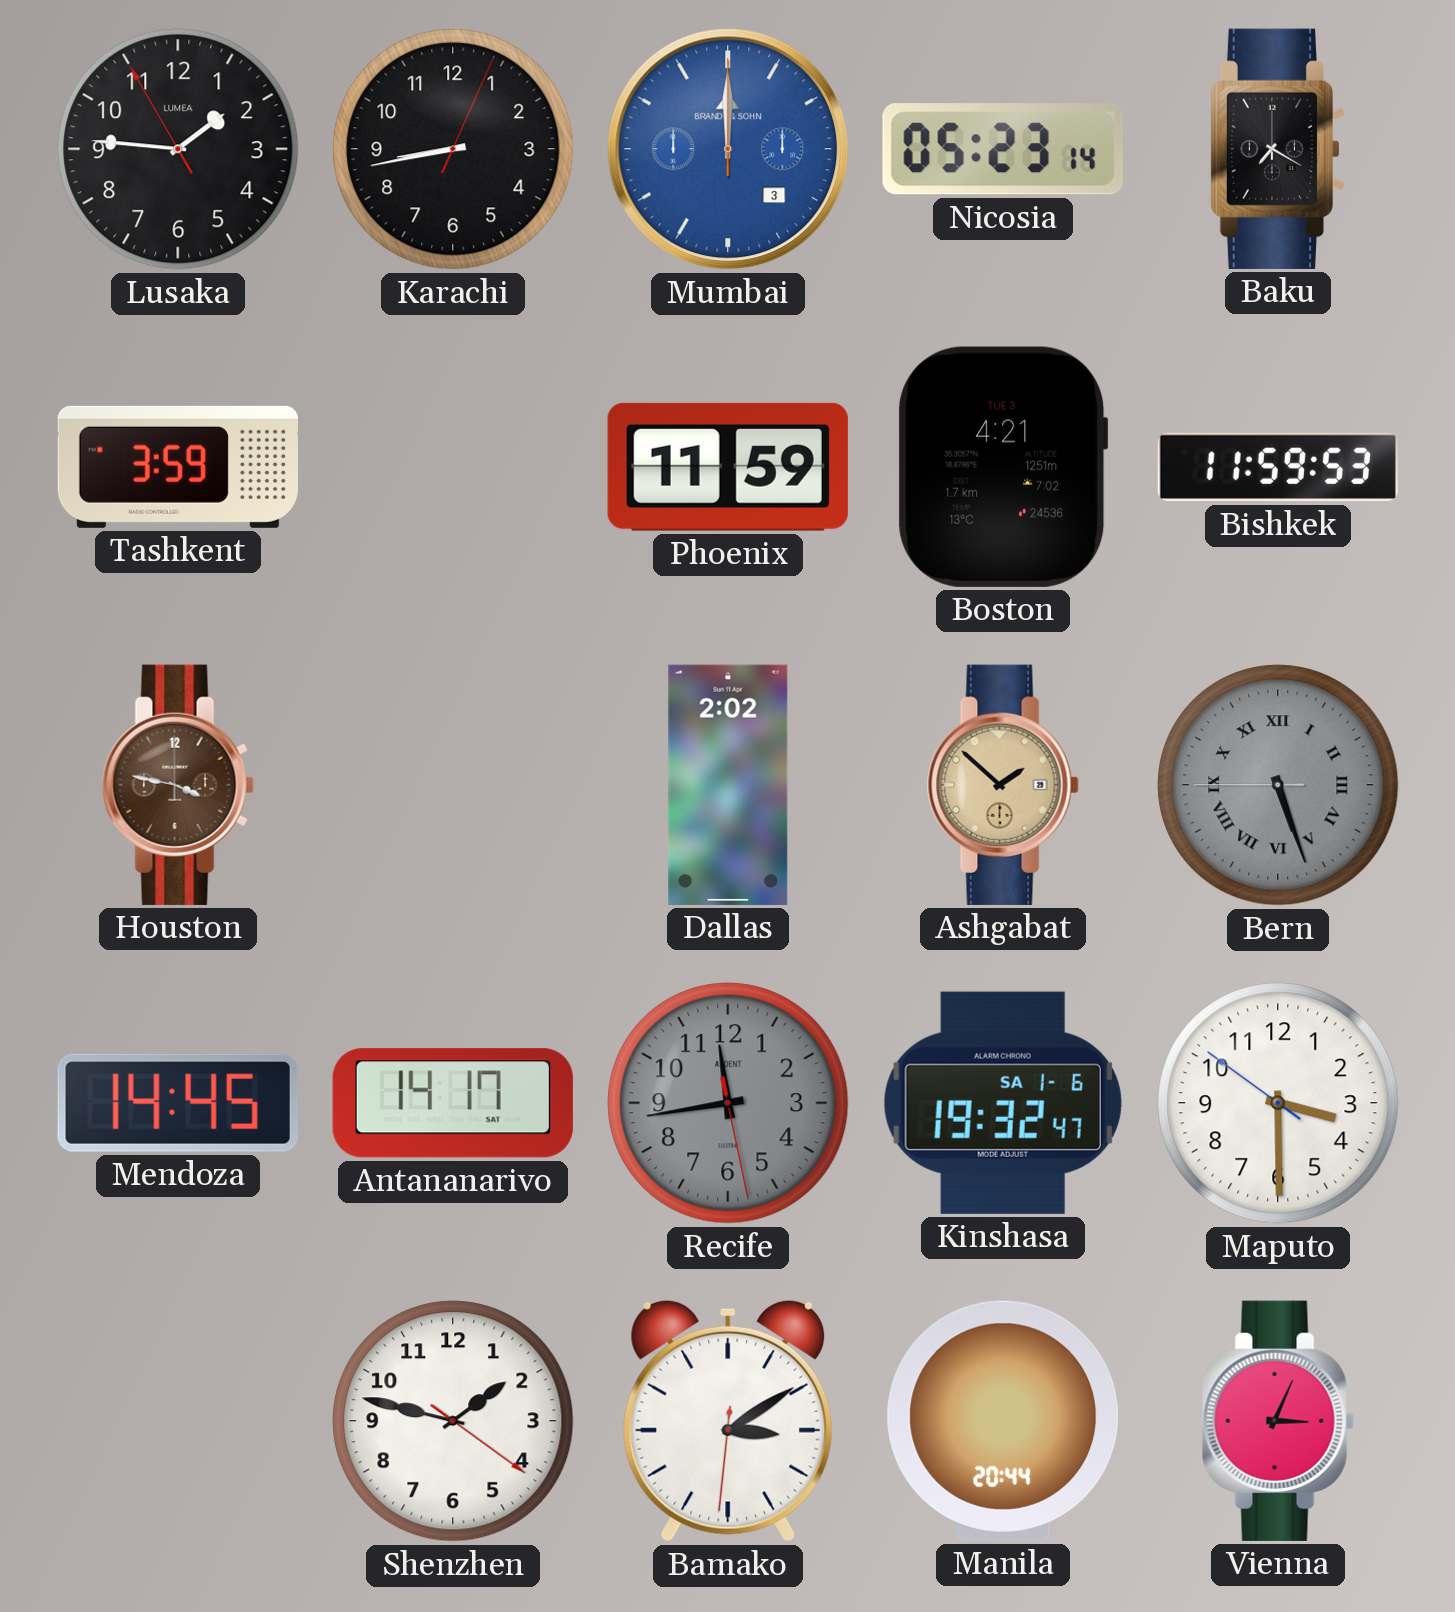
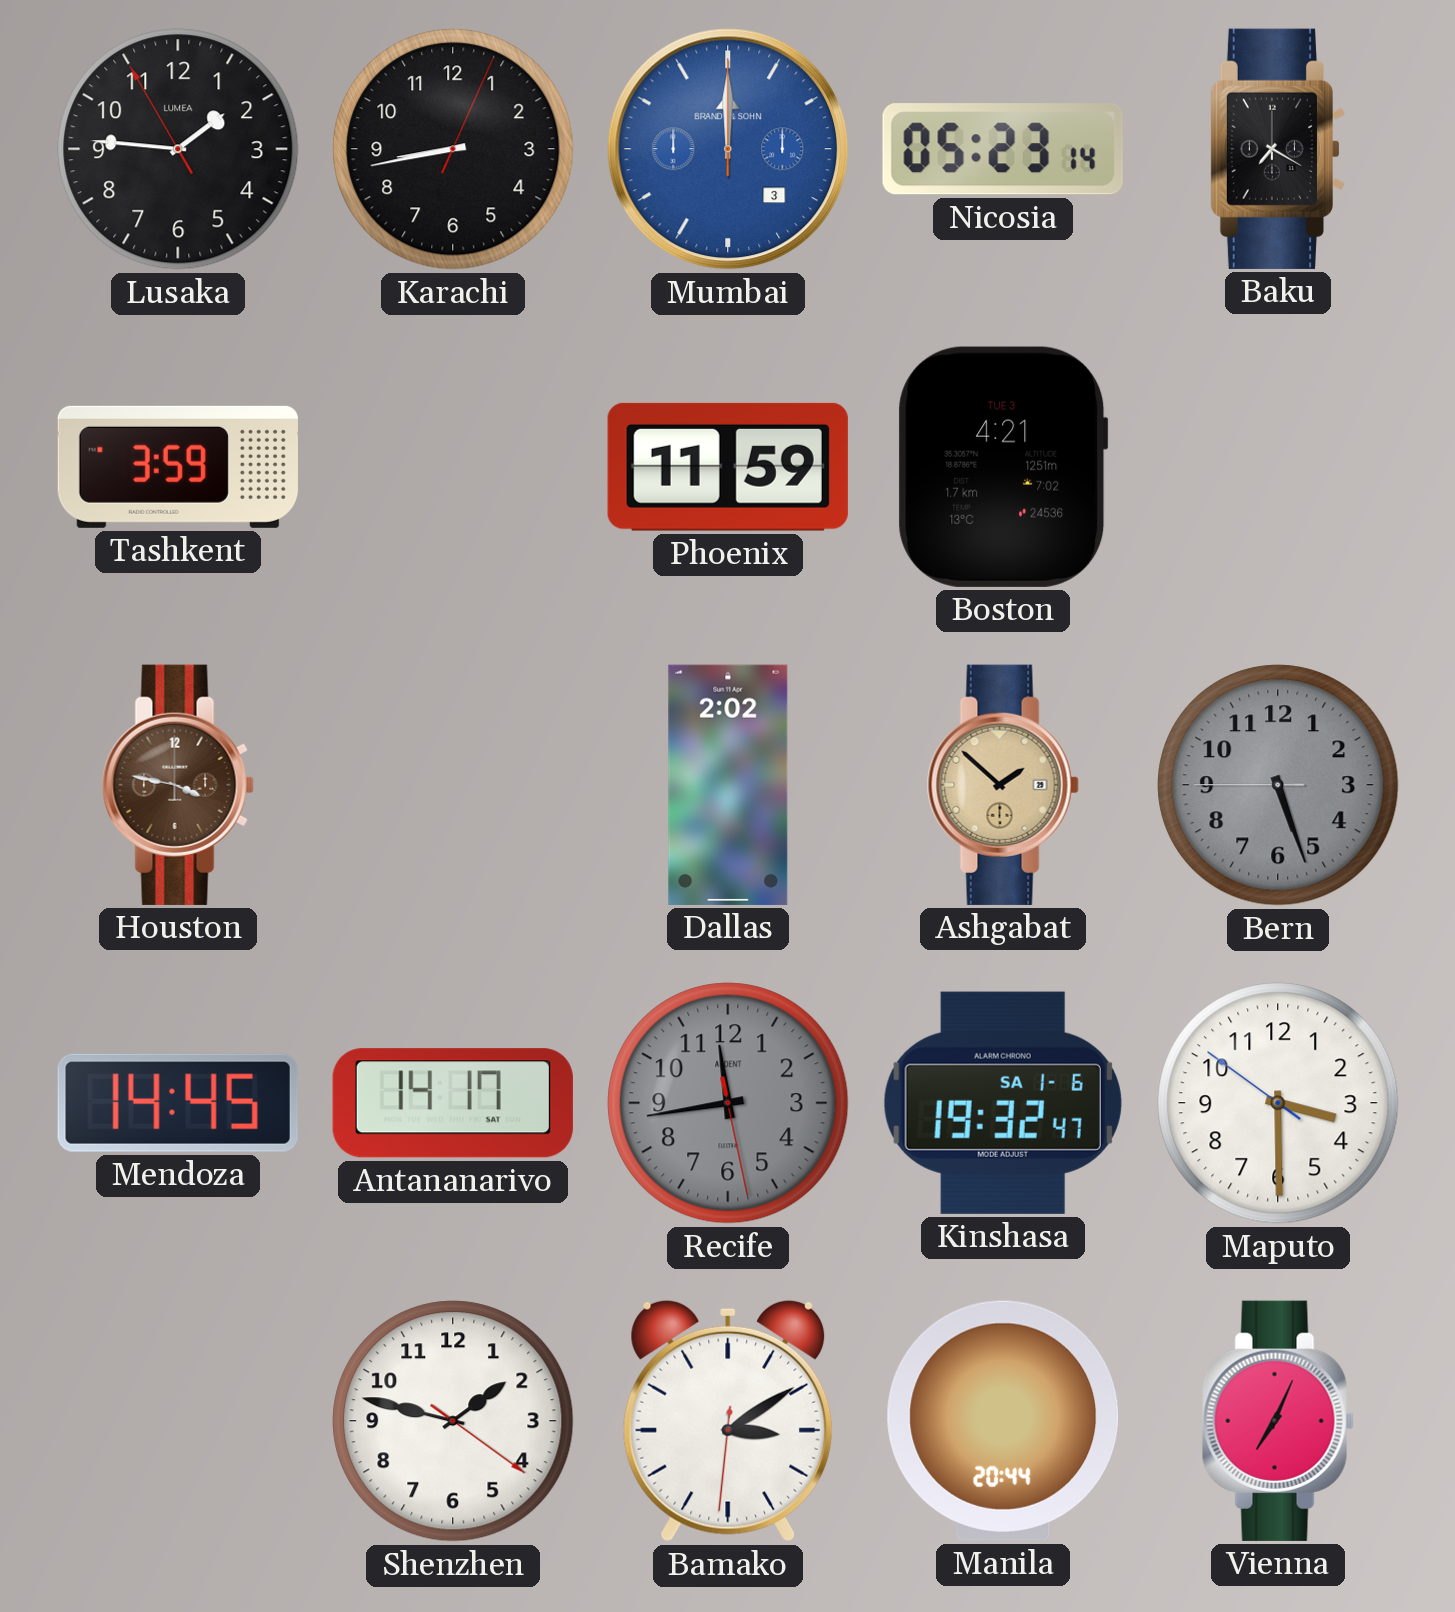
Bishkek: 11:59 -> none
Bern numerals: Roman -> Arabic
Vienna: 3:04 -> 7:04
